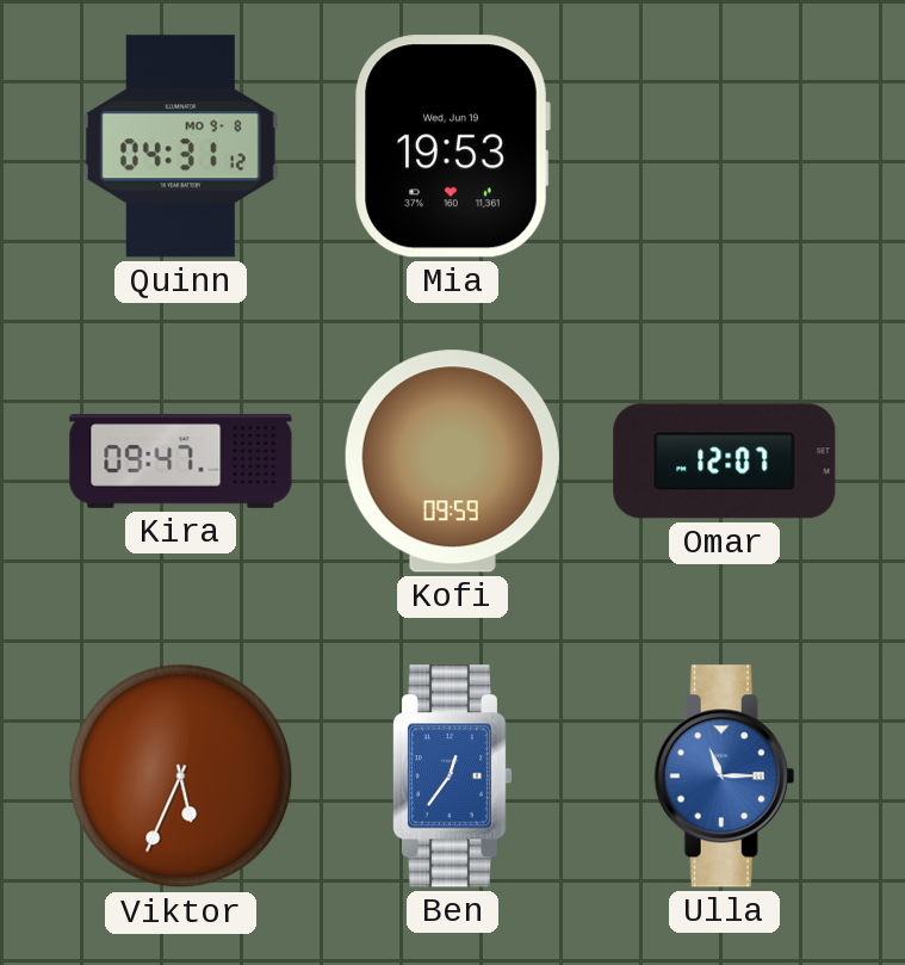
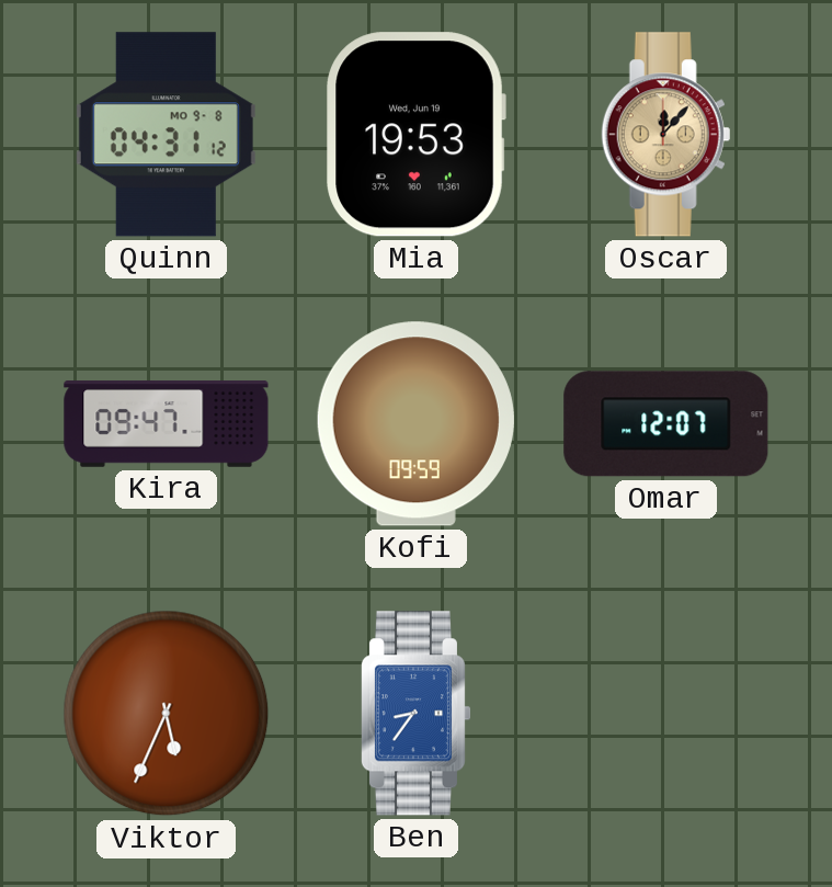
Oscar: none -> 12:07
Ben: 12:36 -> 8:36
Ulla: 11:15 -> none
